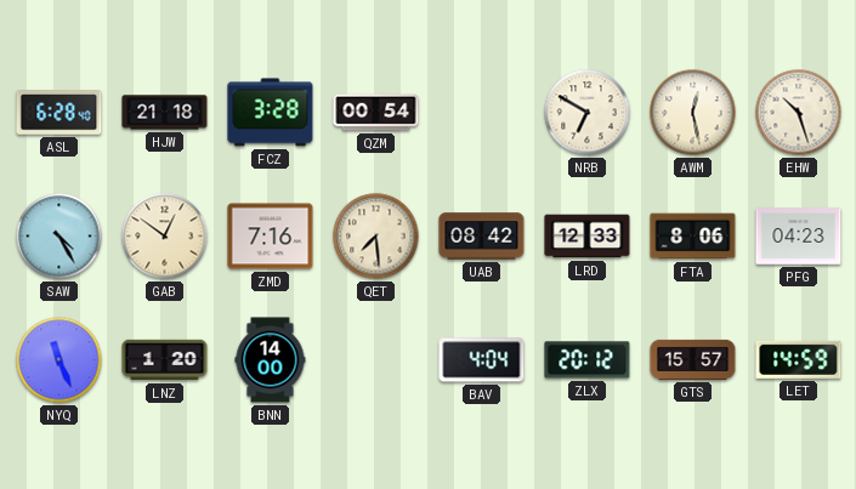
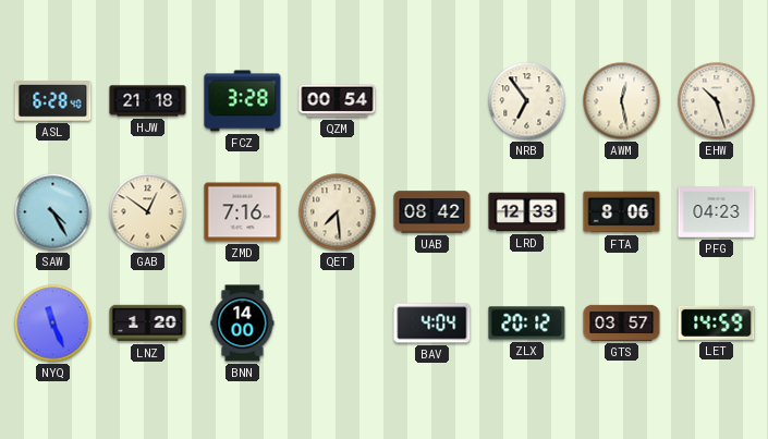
NRB: 6:50 -> 6:54
GTS: 15:57 -> 03:57
